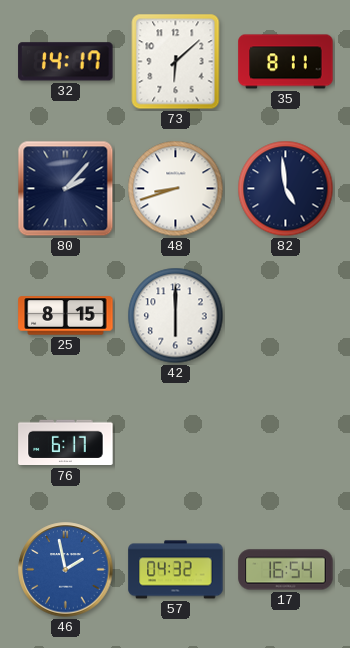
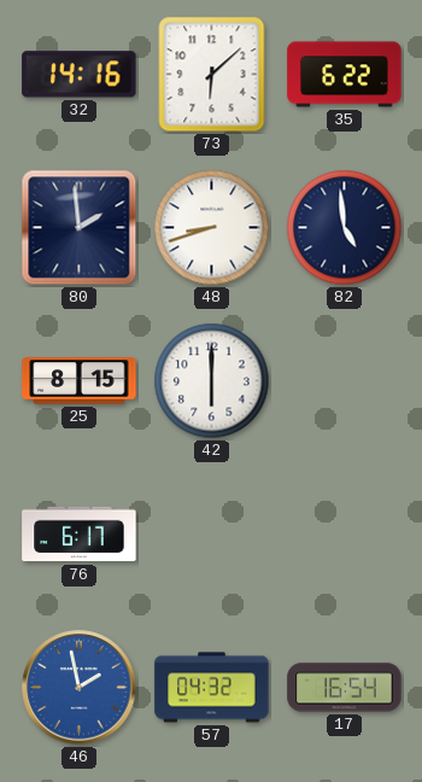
32: 14:17 -> 14:16
35: 8:11 -> 6:22
80: 2:07 -> 1:59
